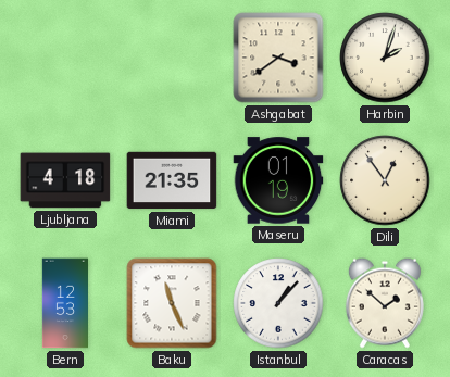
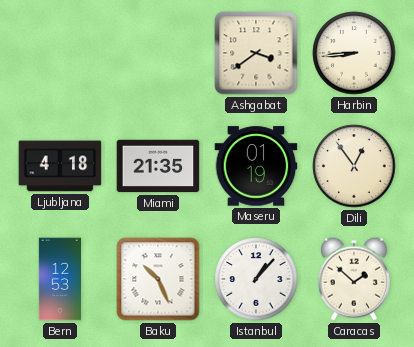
Harbin: 2:03 -> 8:44
Baku: 11:26 -> 10:26
